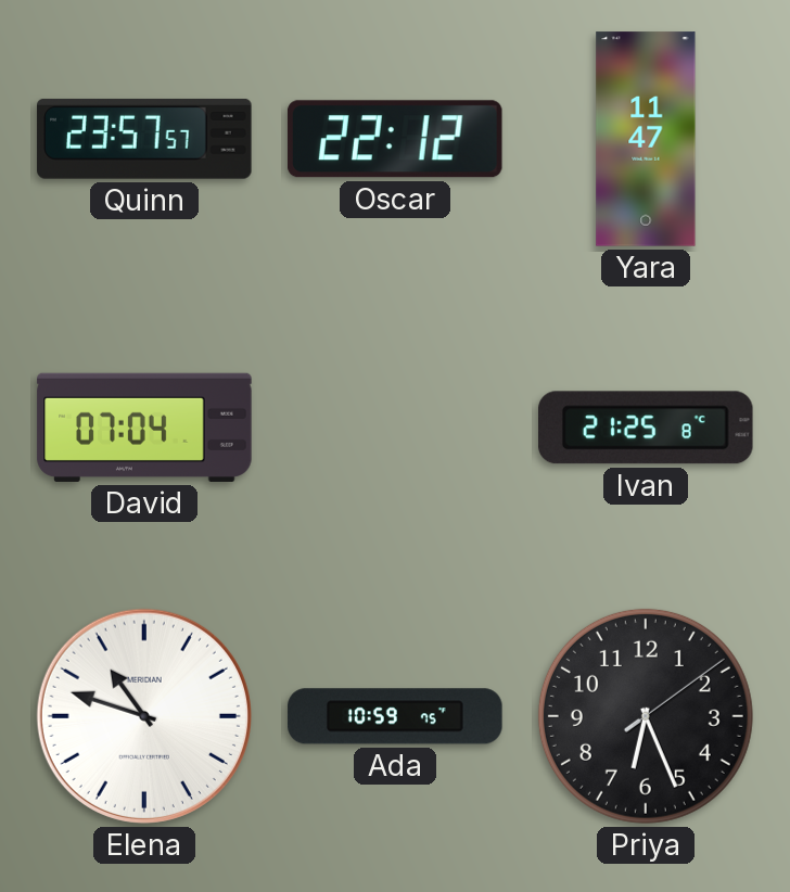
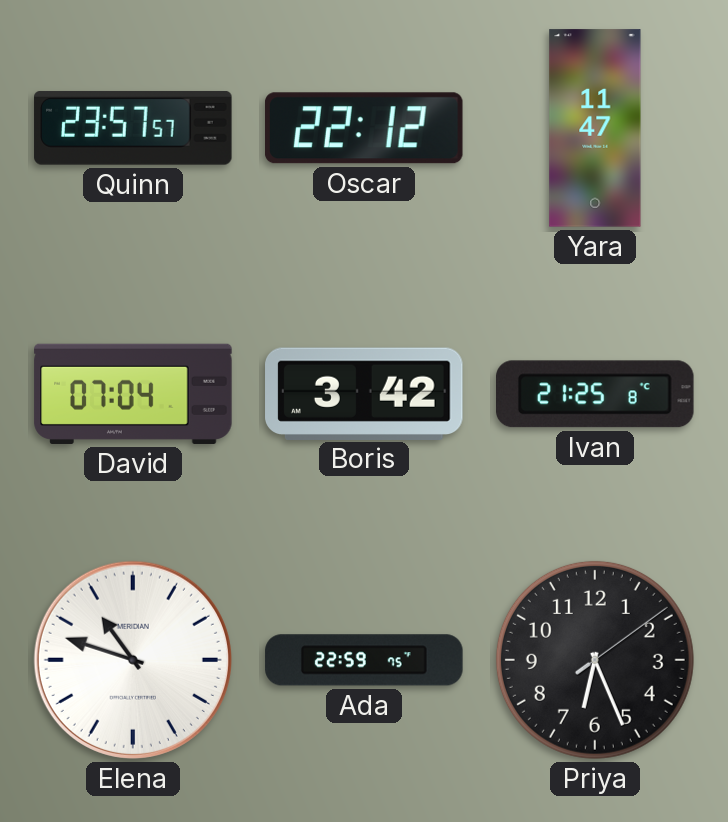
Boris: none -> 3:42
Ada: 10:59 -> 22:59
